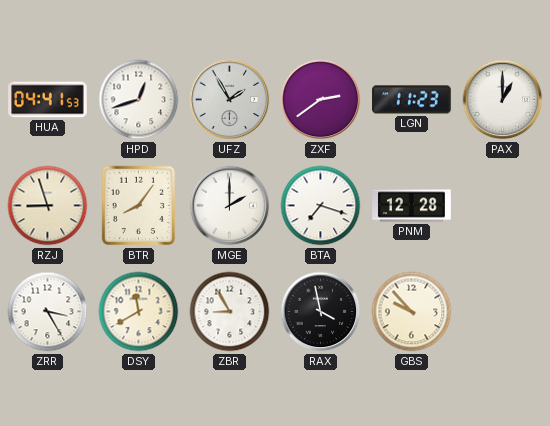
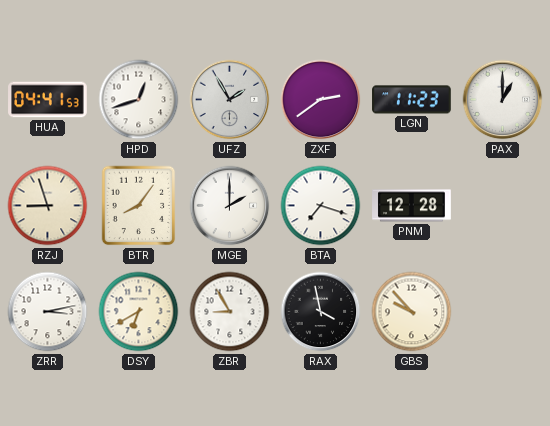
ZRR: 3:25 -> 3:13
DSY: 11:40 -> 6:40
